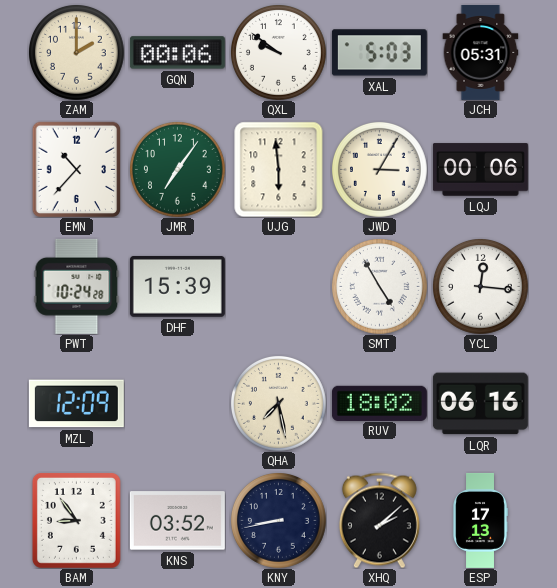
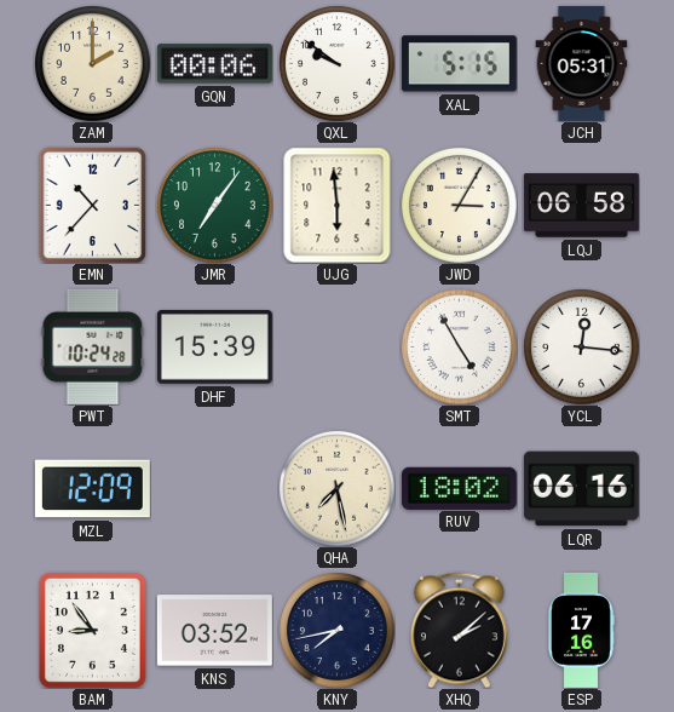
XAL: 5:03 -> 5:15
LQJ: 00:06 -> 06:58
KNY: 8:43 -> 7:43
ESP: 17:13 -> 17:16
